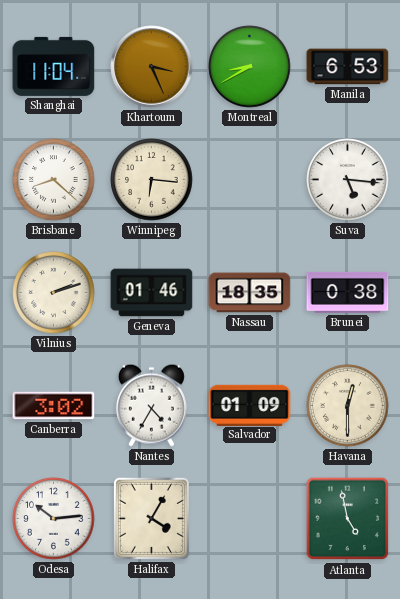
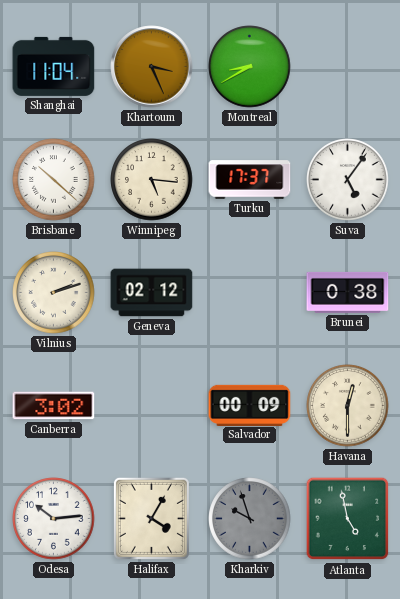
Manila: 6:53 -> none
Brisbane: 8:22 -> 10:22
Winnipeg: 6:16 -> 5:16
Turku: none -> 17:37
Suva: 5:16 -> 5:06
Geneva: 01:46 -> 02:12
Nassau: 18:35 -> none
Nantes: 4:35 -> none
Salvador: 01:09 -> 00:09
Kharkiv: none -> 9:57
